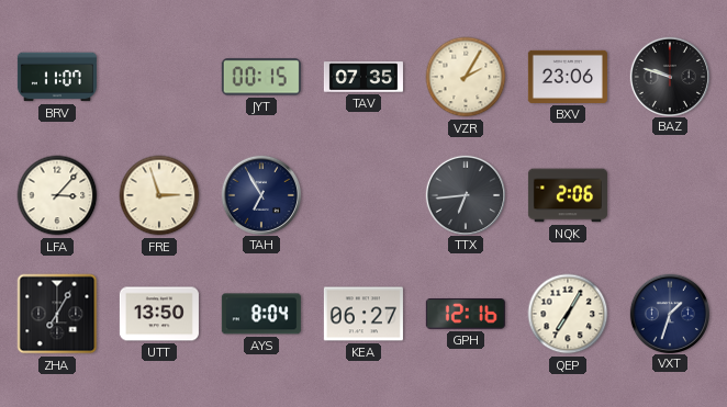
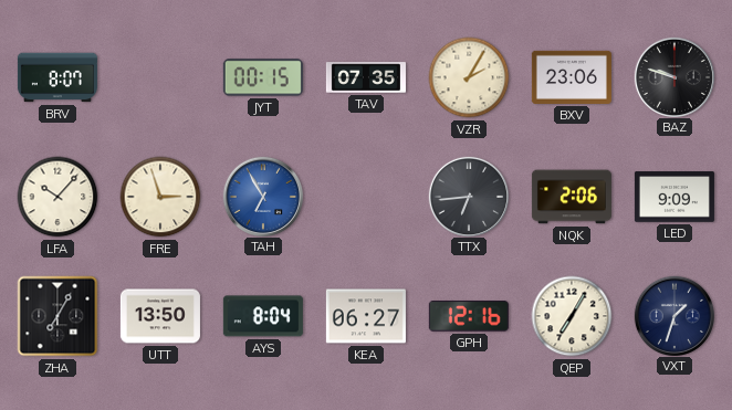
BRV: 11:07 -> 8:07
LFA: 3:07 -> 10:07
TAH dial: navy -> blue
LED: none -> 9:09
